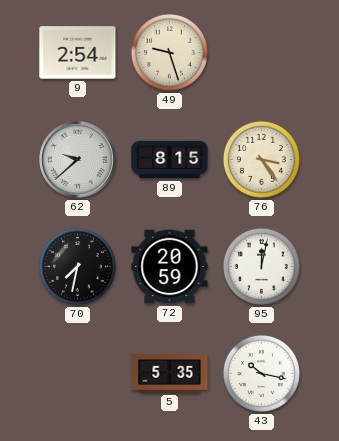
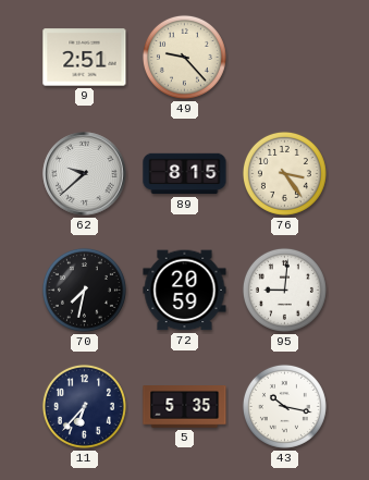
9: 2:54 -> 2:51
49: 9:27 -> 9:23
95: 12:02 -> 9:01
11: none -> 6:37
